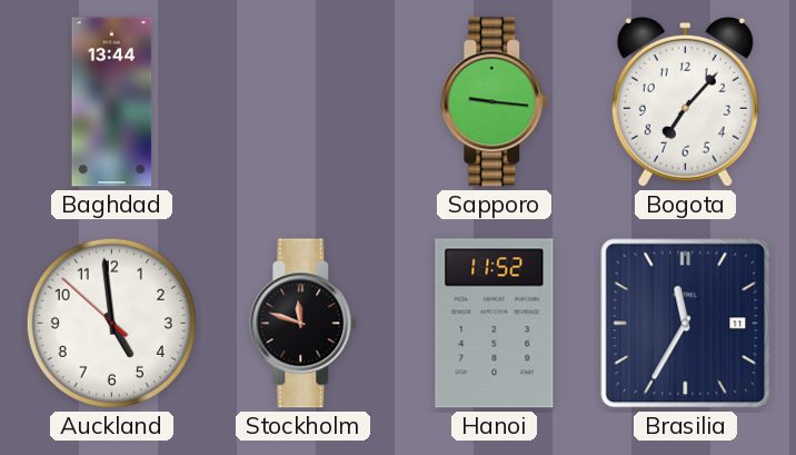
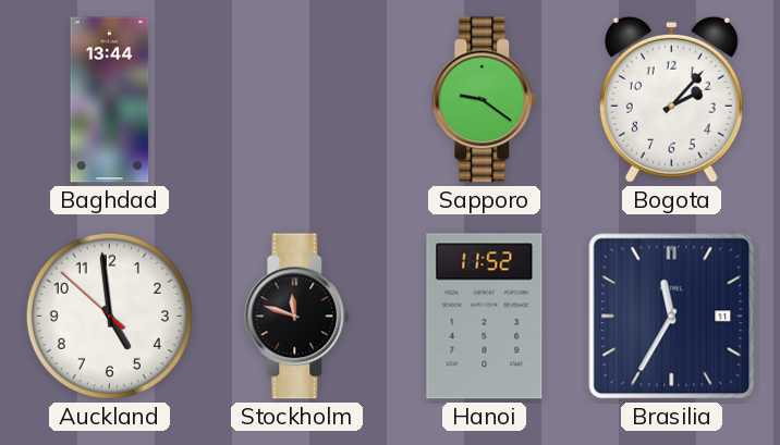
Sapporo: 9:16 -> 9:21
Bogota: 7:07 -> 2:07
